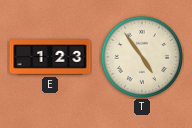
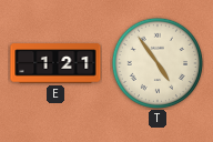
E: 1:23 -> 1:21
